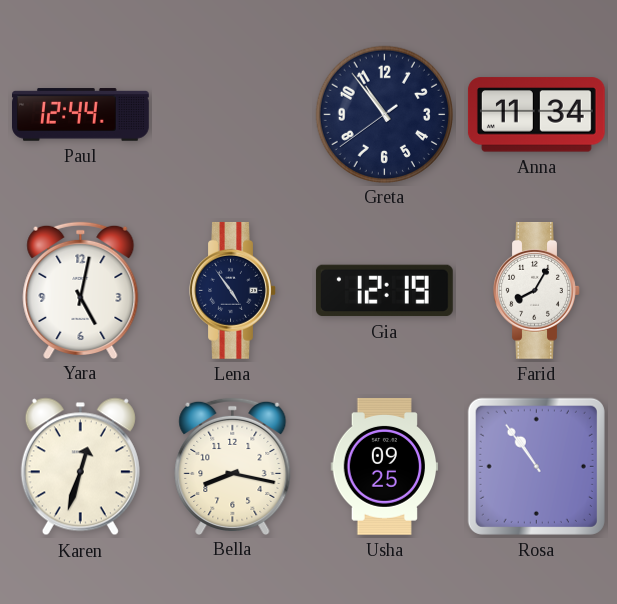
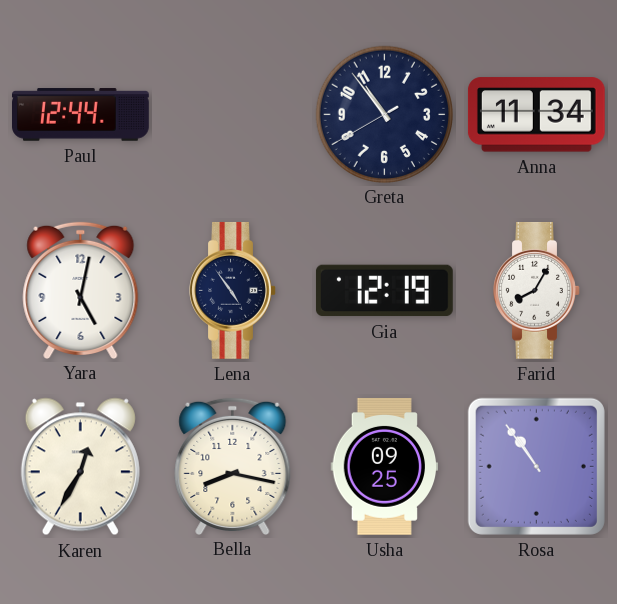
Greta: 10:53:39 -> 10:53:40
Karen: 12:33 -> 12:35
